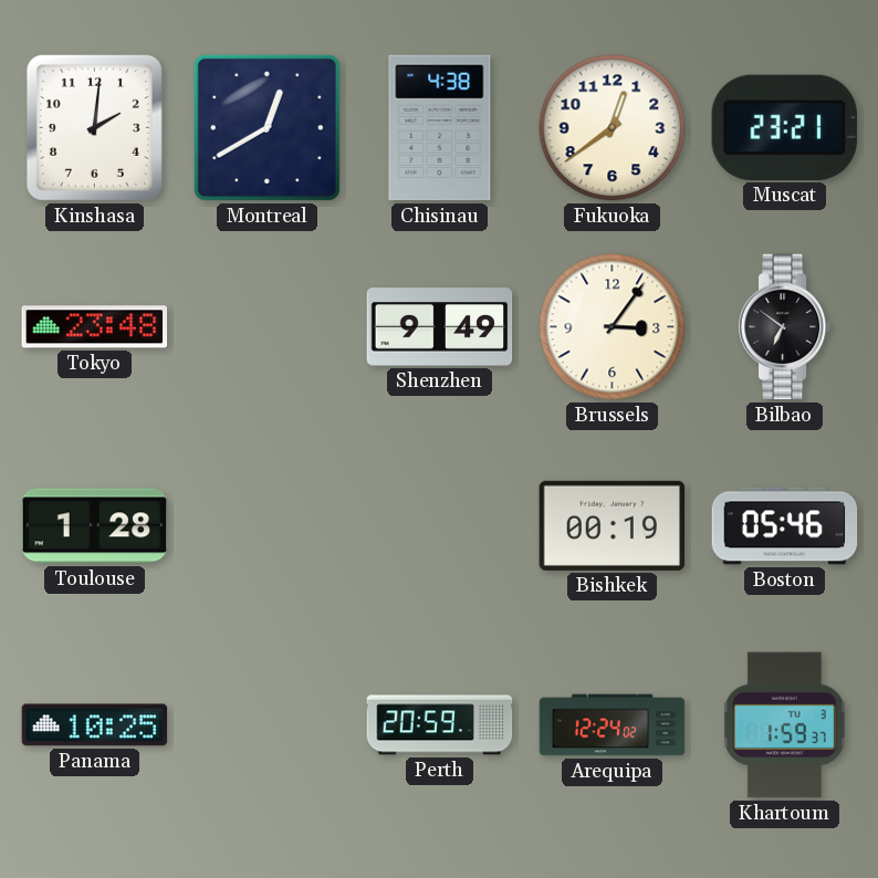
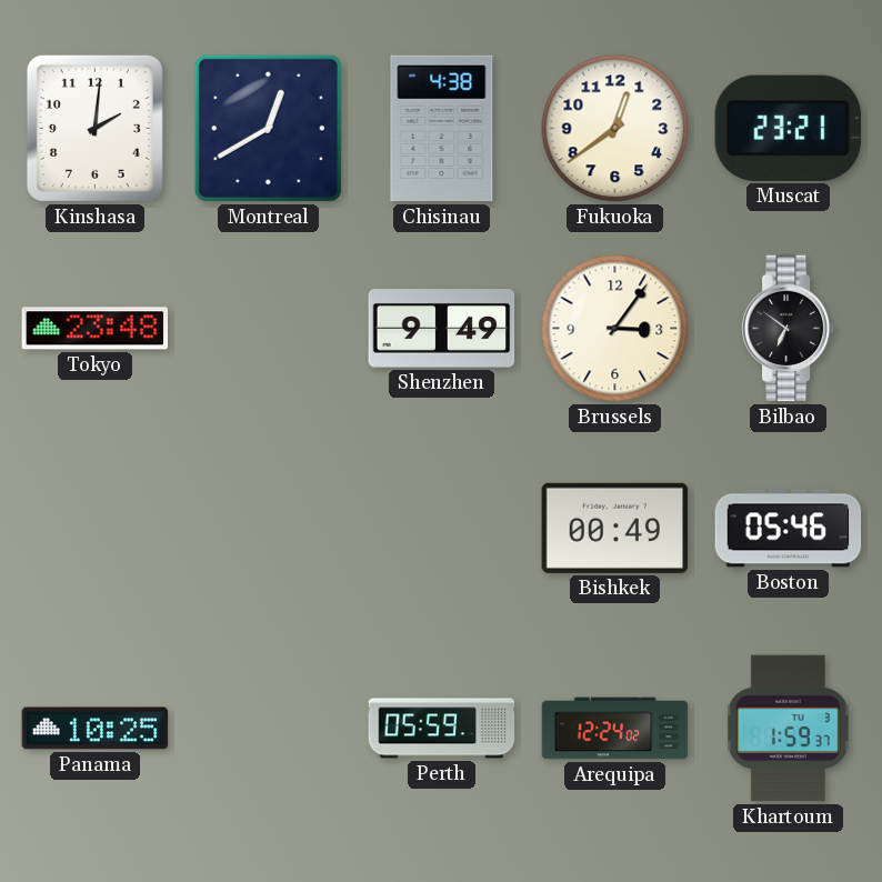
Toulouse: 1:28 -> none
Bishkek: 00:19 -> 00:49
Perth: 20:59 -> 05:59
